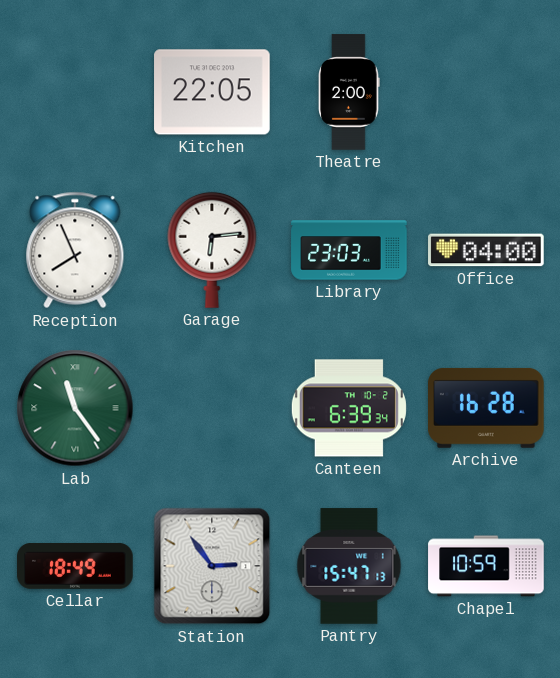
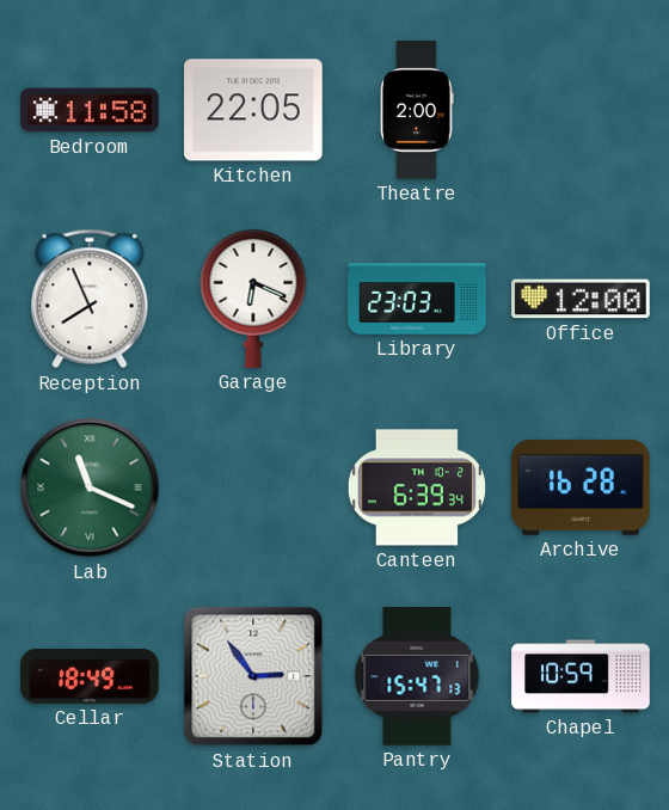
Bedroom: none -> 11:58
Garage: 6:14 -> 6:19
Office: 04:00 -> 12:00
Lab: 11:24 -> 11:19
